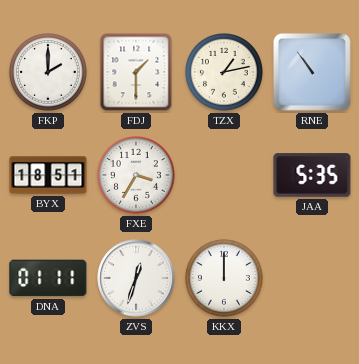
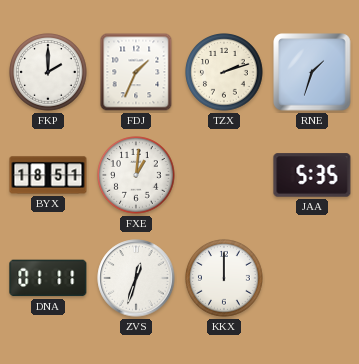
FDJ: 1:30 -> 1:34
TZX: 1:13 -> 2:12
RNE: 10:54 -> 1:33
FXE: 3:35 -> 1:01
